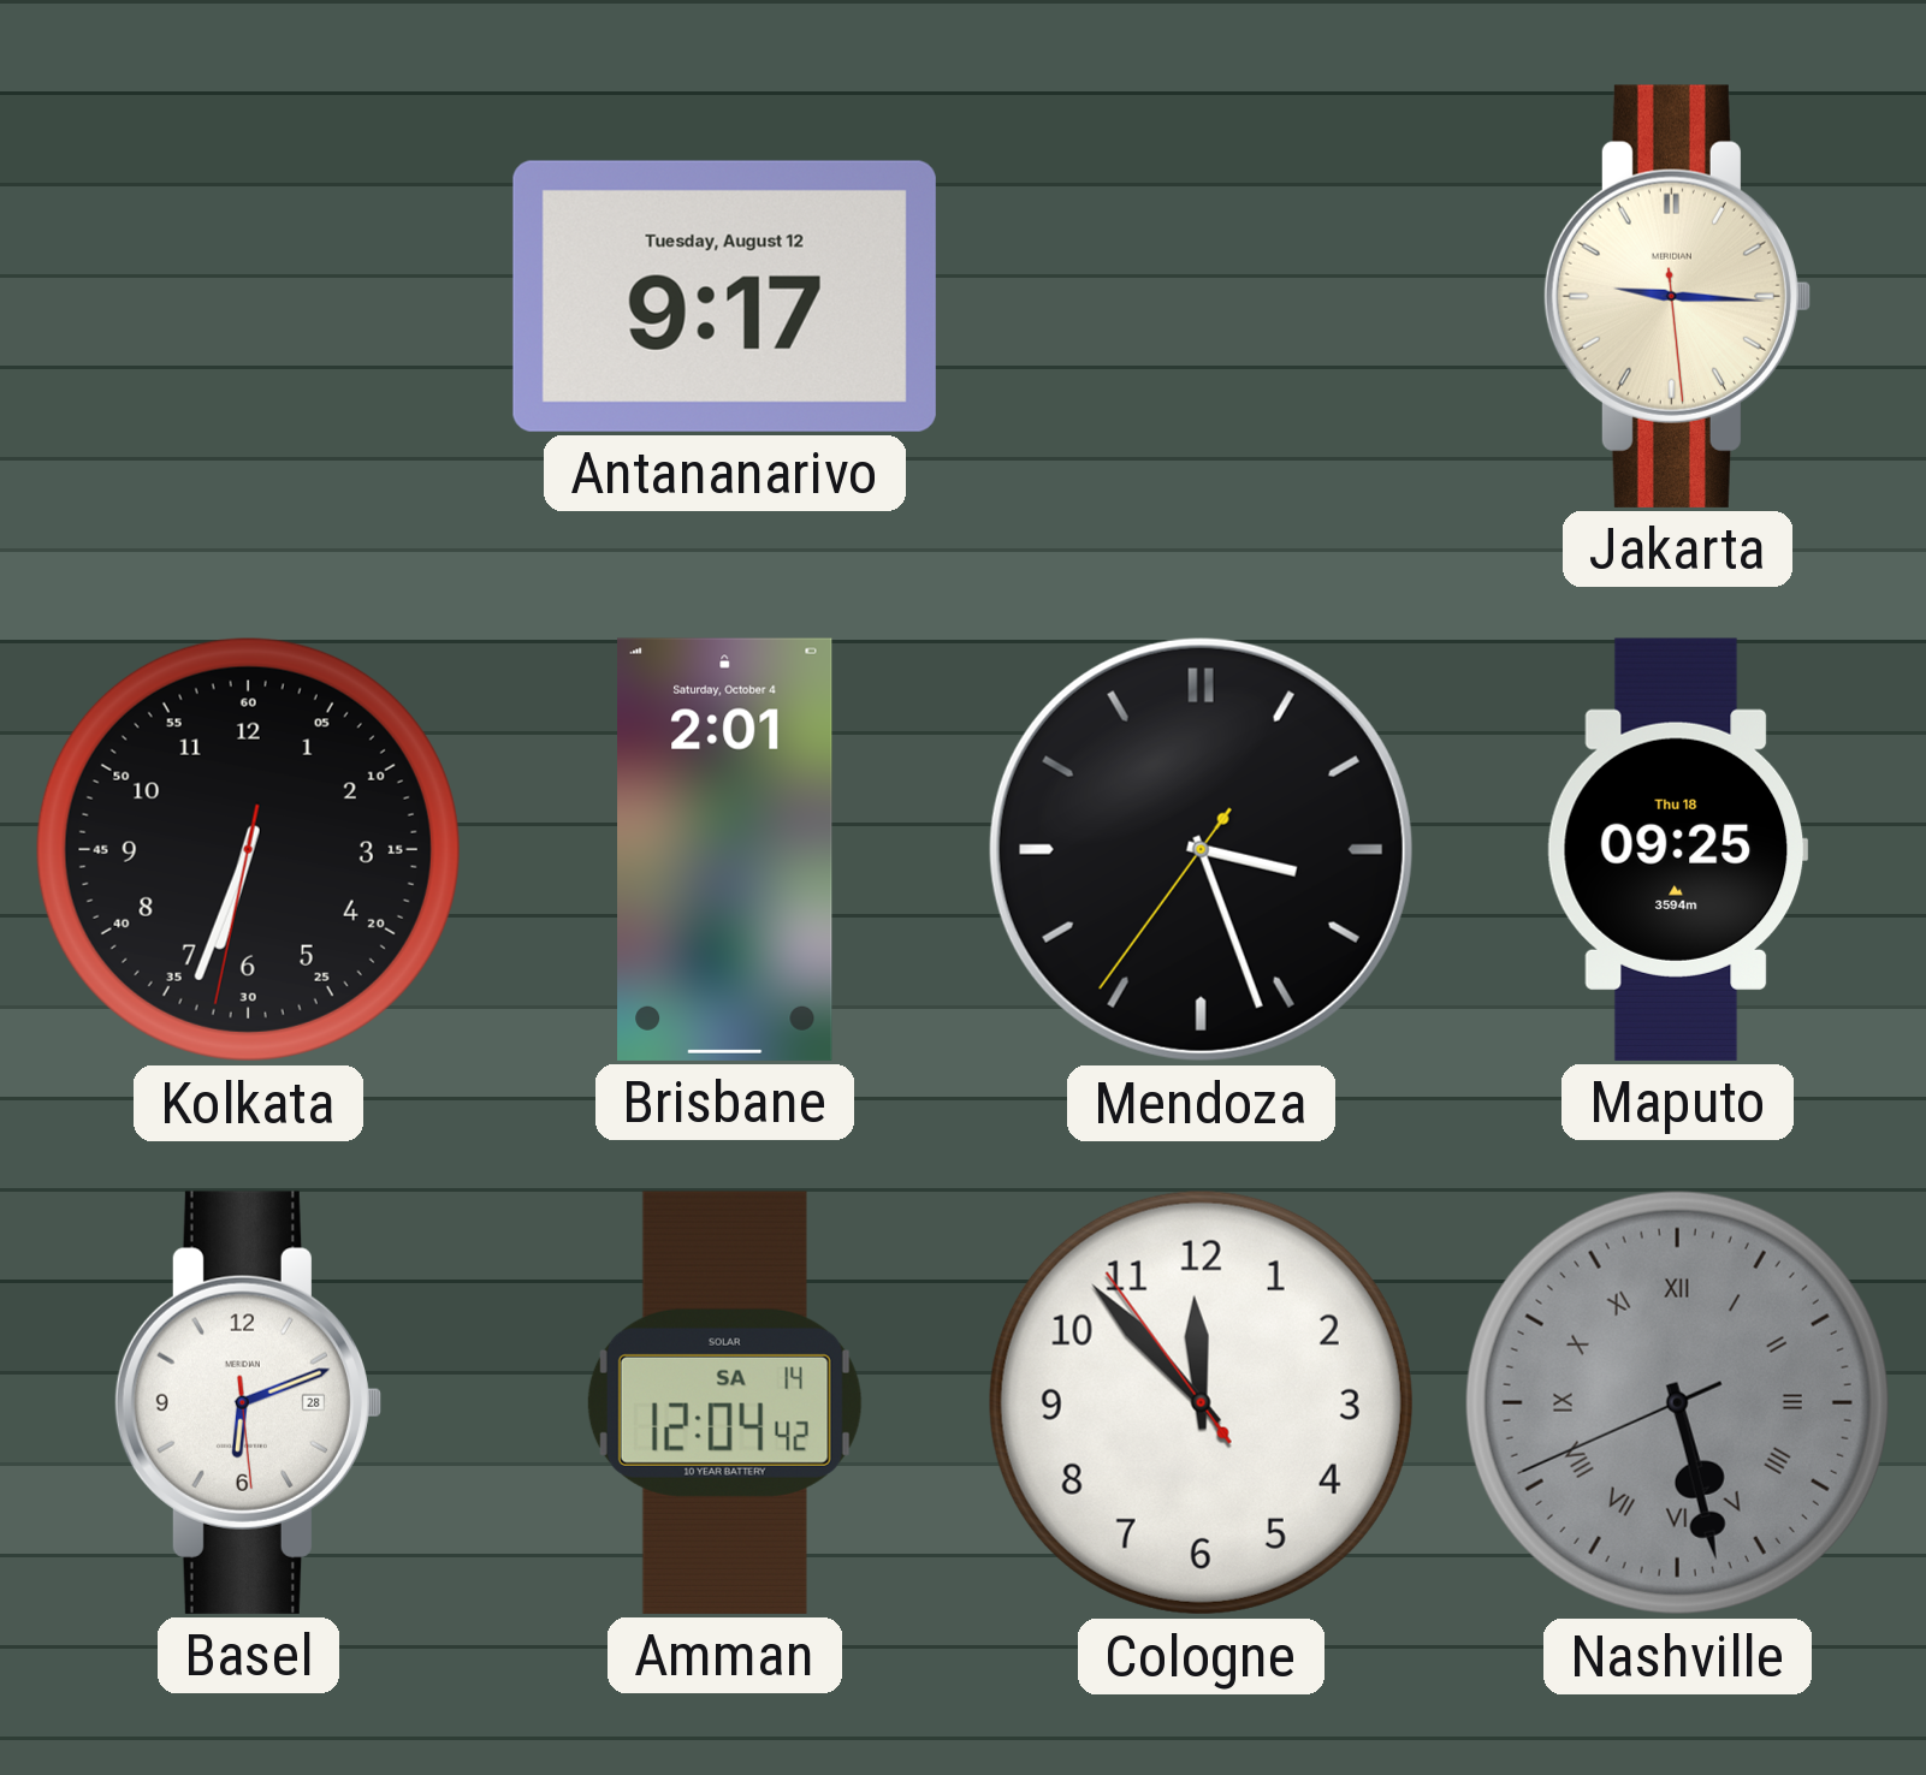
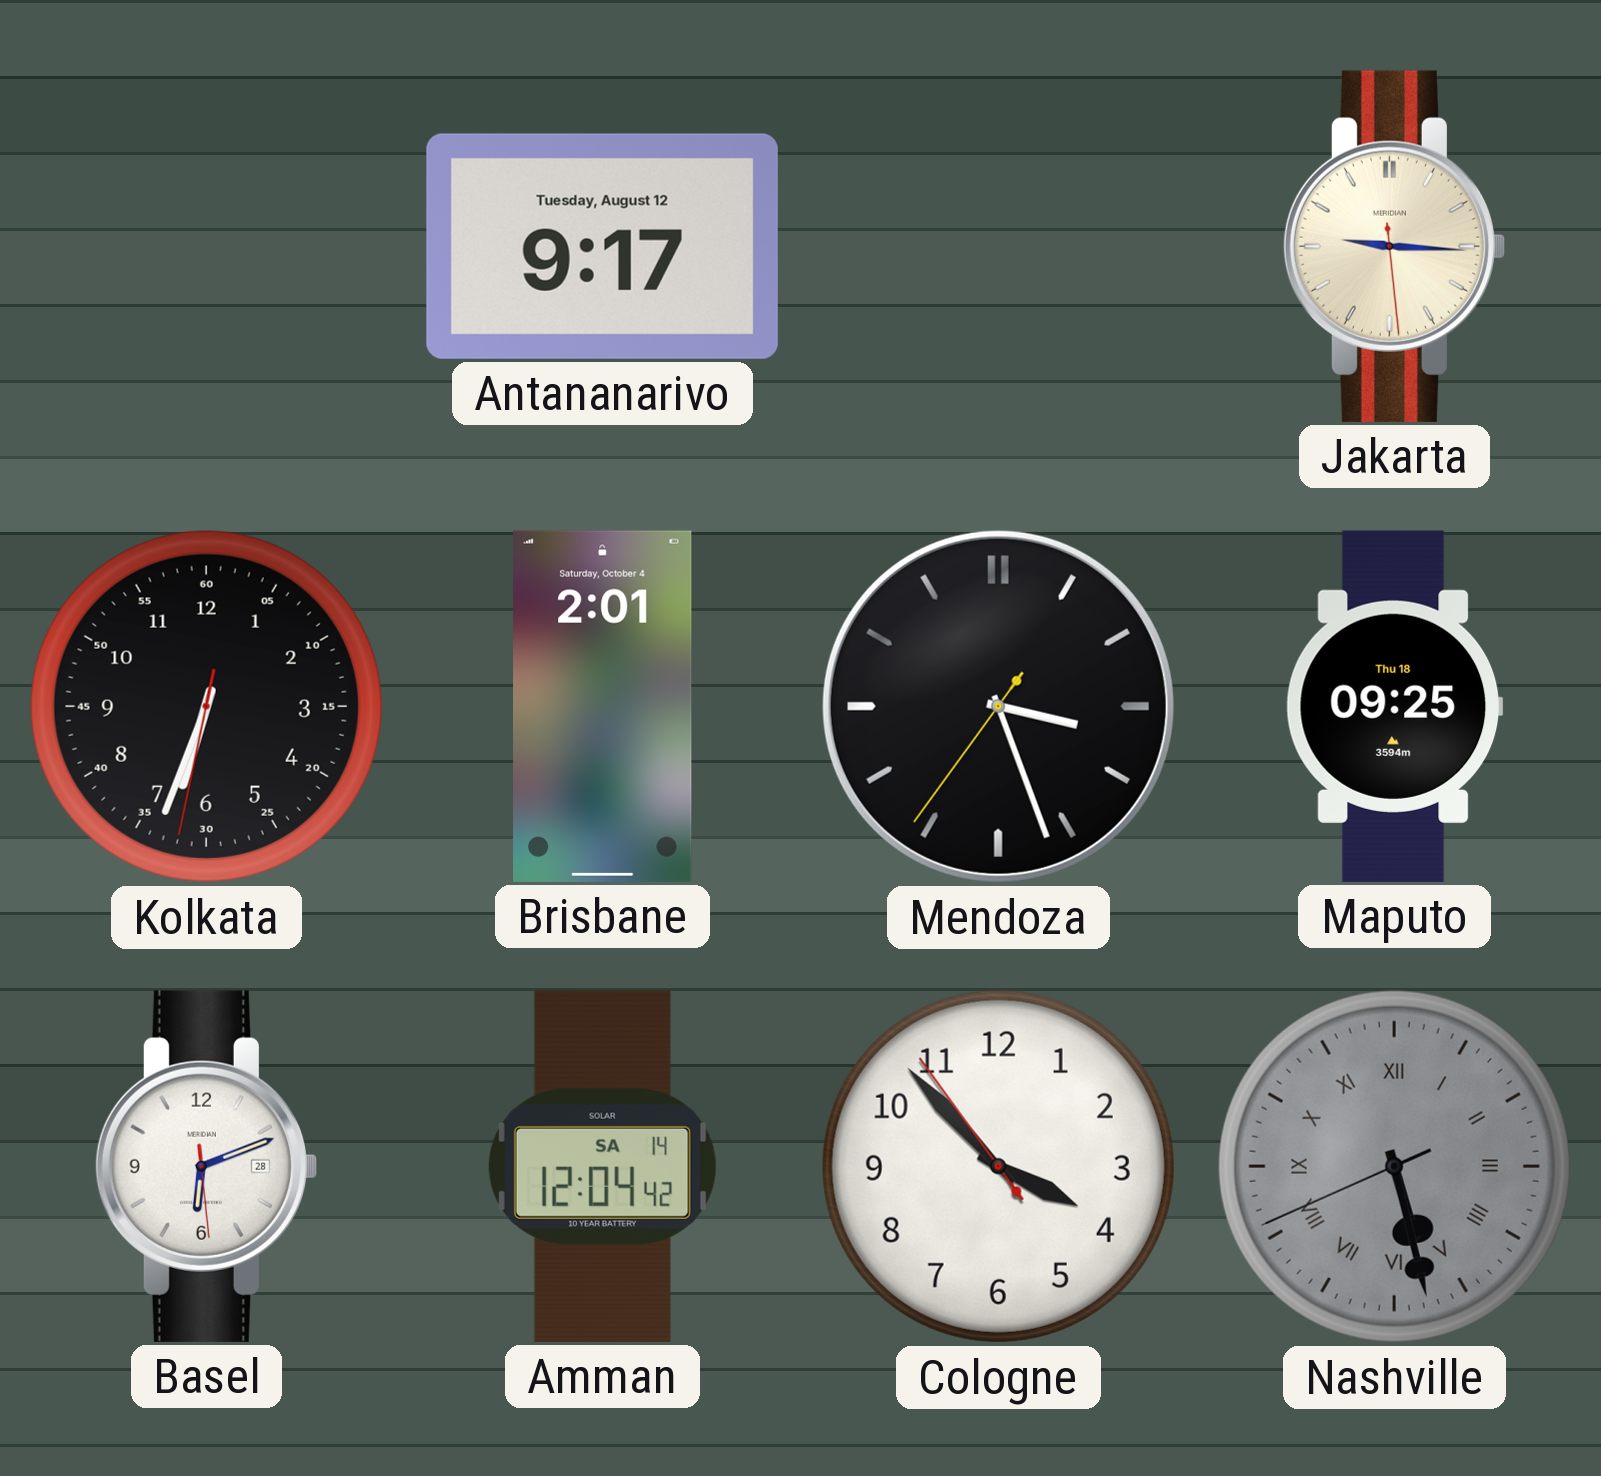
Cologne: 11:52 -> 3:52
